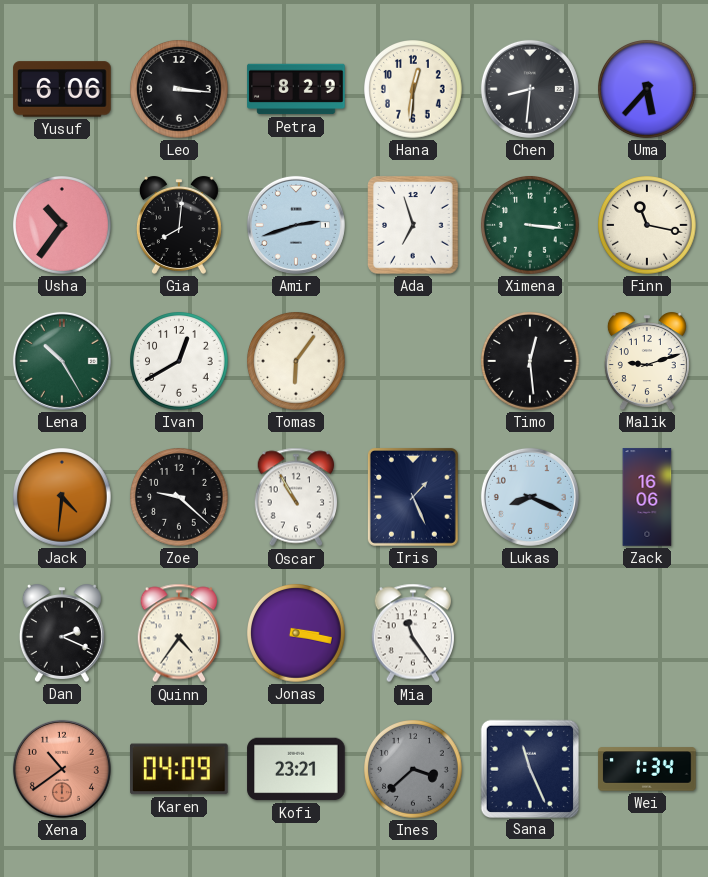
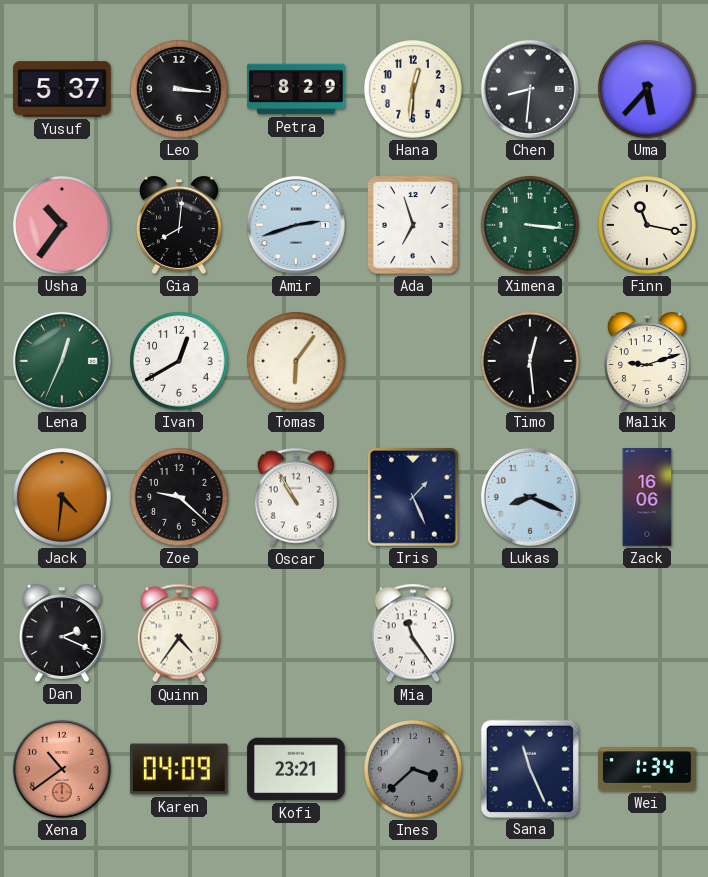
Yusuf: 6:06 -> 5:37
Lena: 10:25 -> 12:34
Jonas: 3:17 -> none
